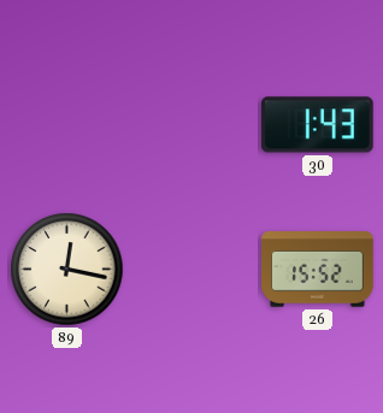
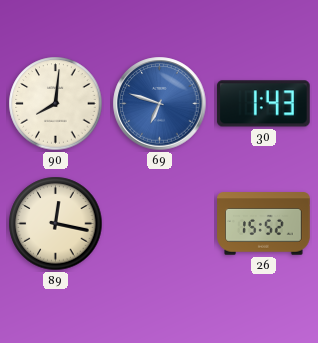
90: none -> 8:01
69: none -> 6:48
